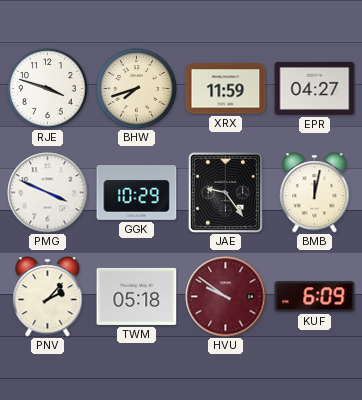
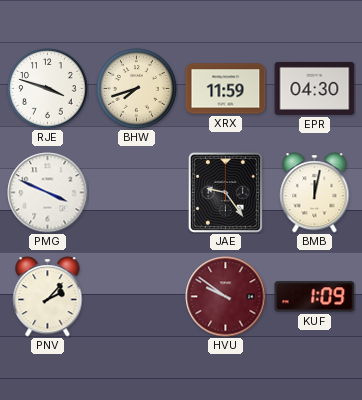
EPR: 04:27 -> 04:30
GGK: 10:29 -> none
TWM: 05:18 -> none
KUF: 6:09 -> 1:09
